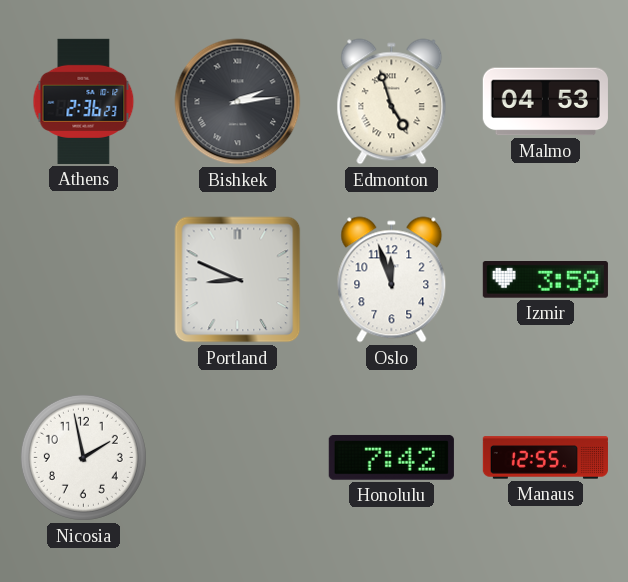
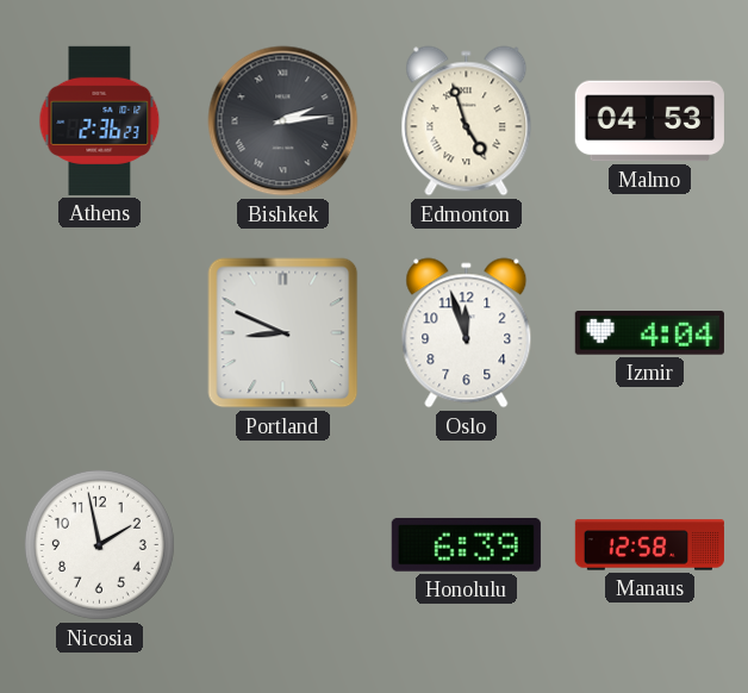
Izmir: 3:59 -> 4:04
Honolulu: 7:42 -> 6:39
Manaus: 12:55 -> 12:58
